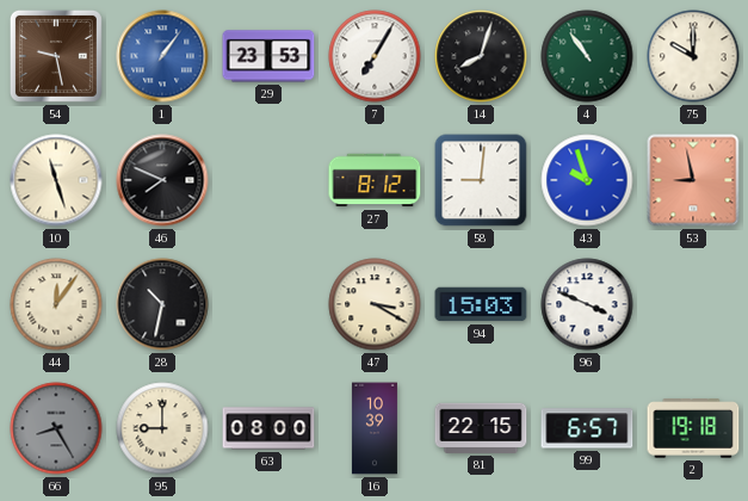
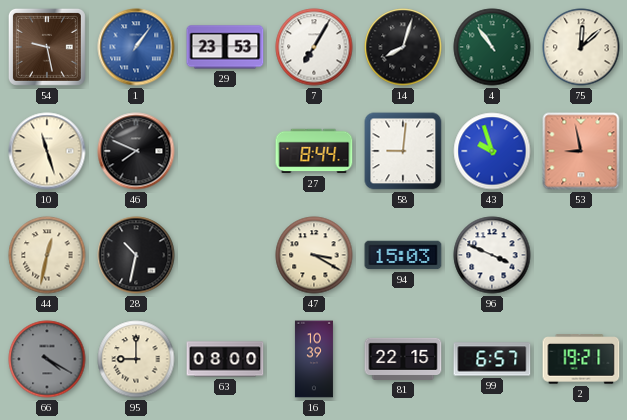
75: 10:00 -> 12:08
27: 8:12 -> 8:44
44: 12:06 -> 12:32
66: 8:25 -> 4:20
2: 19:18 -> 19:21
